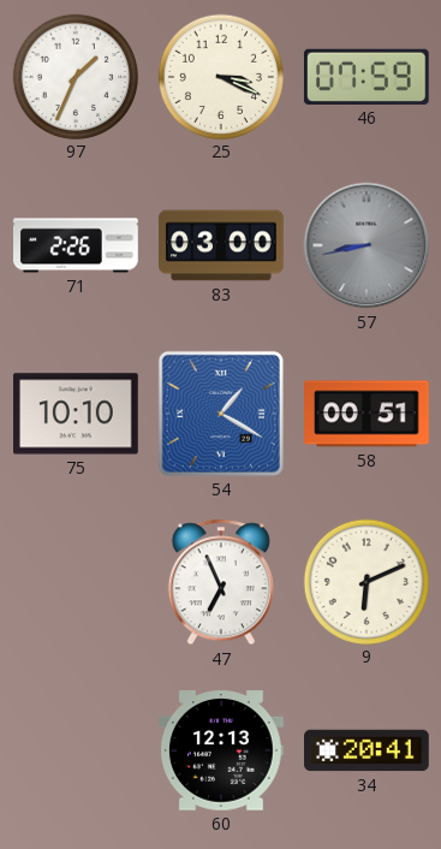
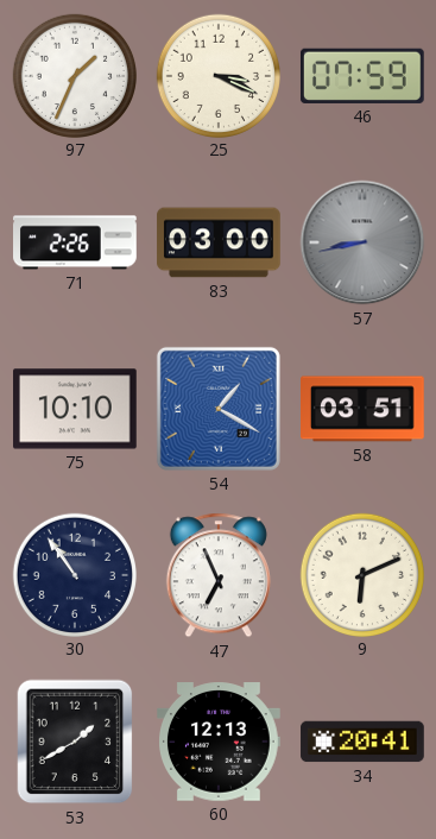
58: 00:51 -> 03:51
30: none -> 10:54
53: none -> 1:40
